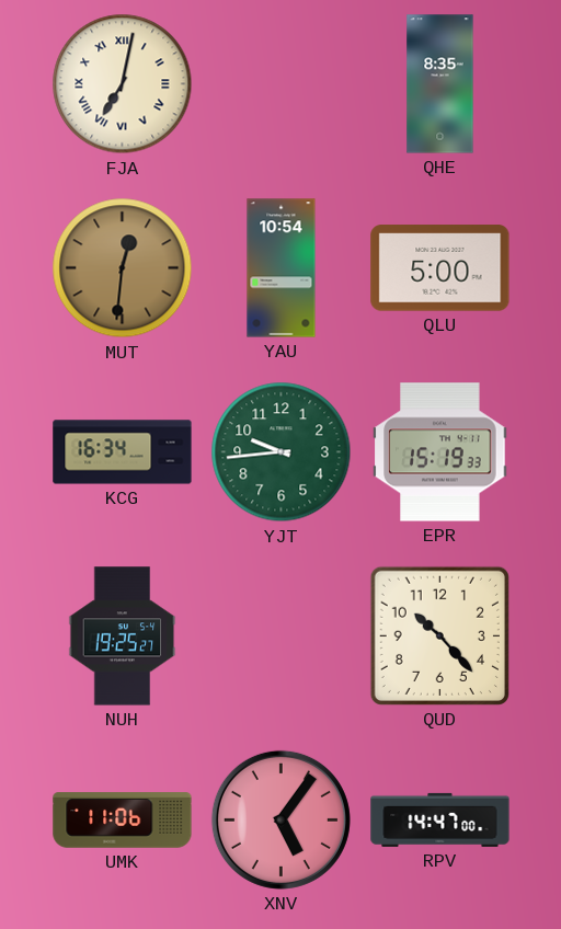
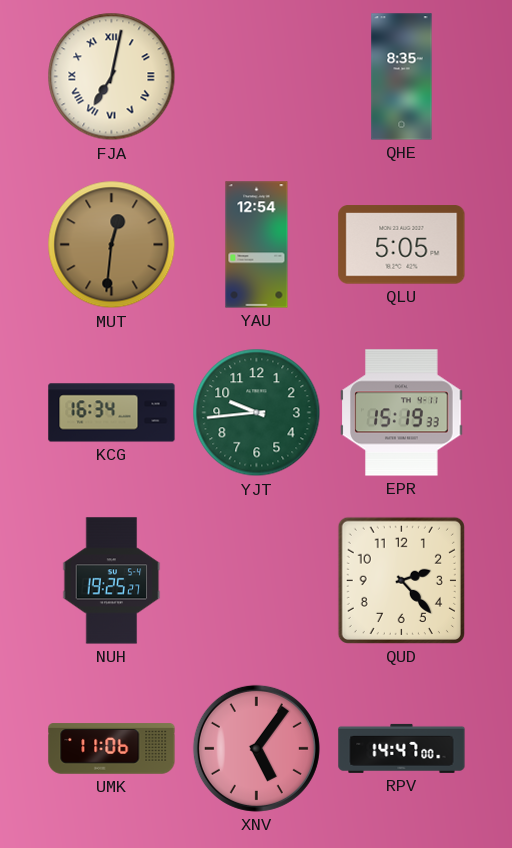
YAU: 10:54 -> 12:54
QLU: 5:00 -> 5:05
QUD: 10:23 -> 2:23
